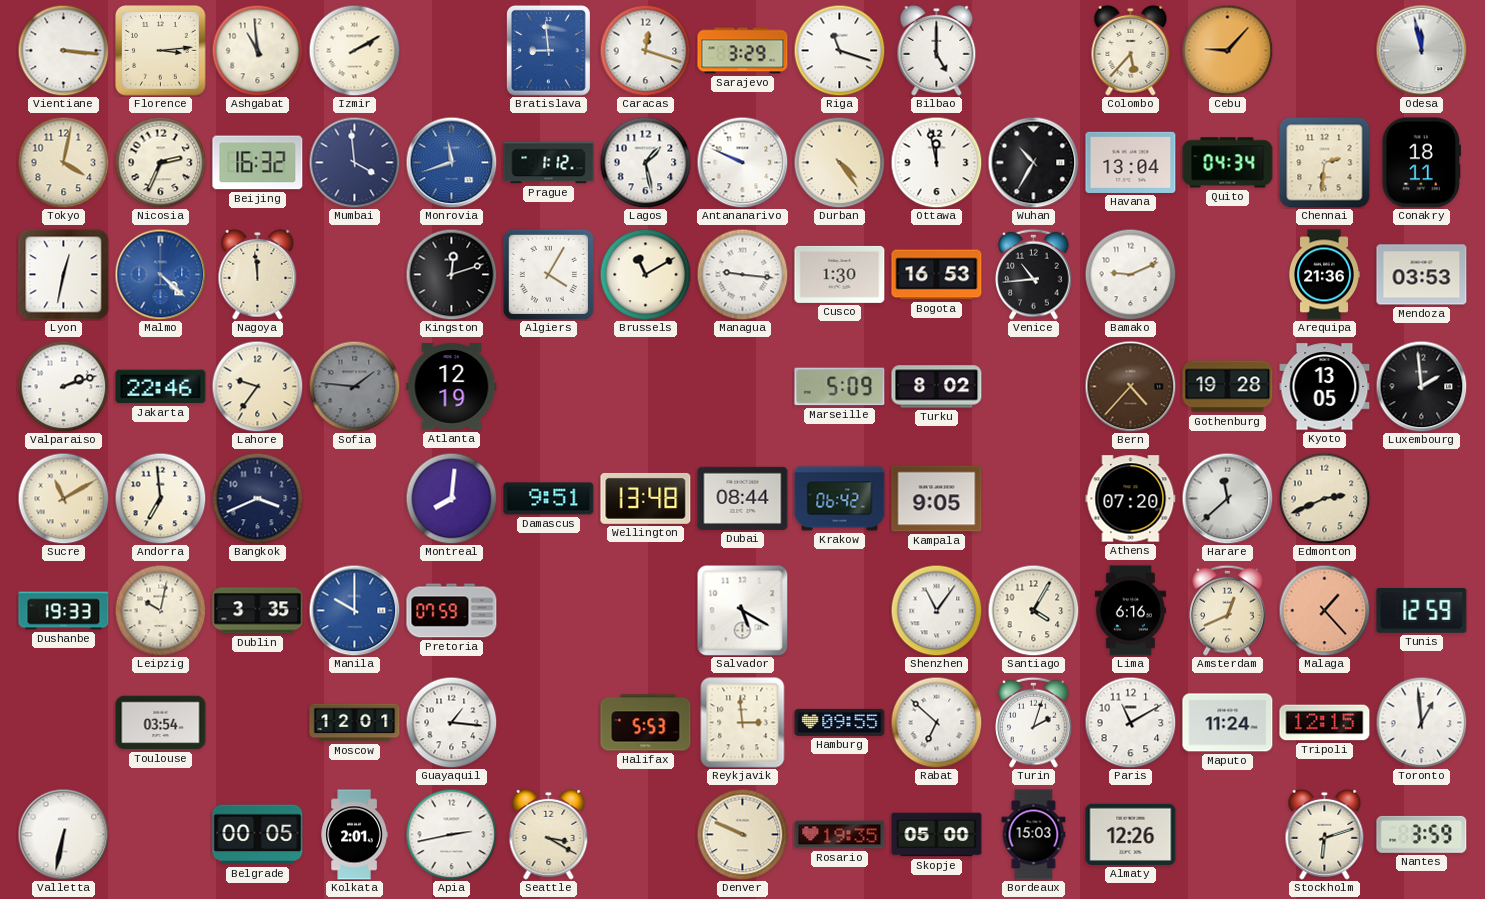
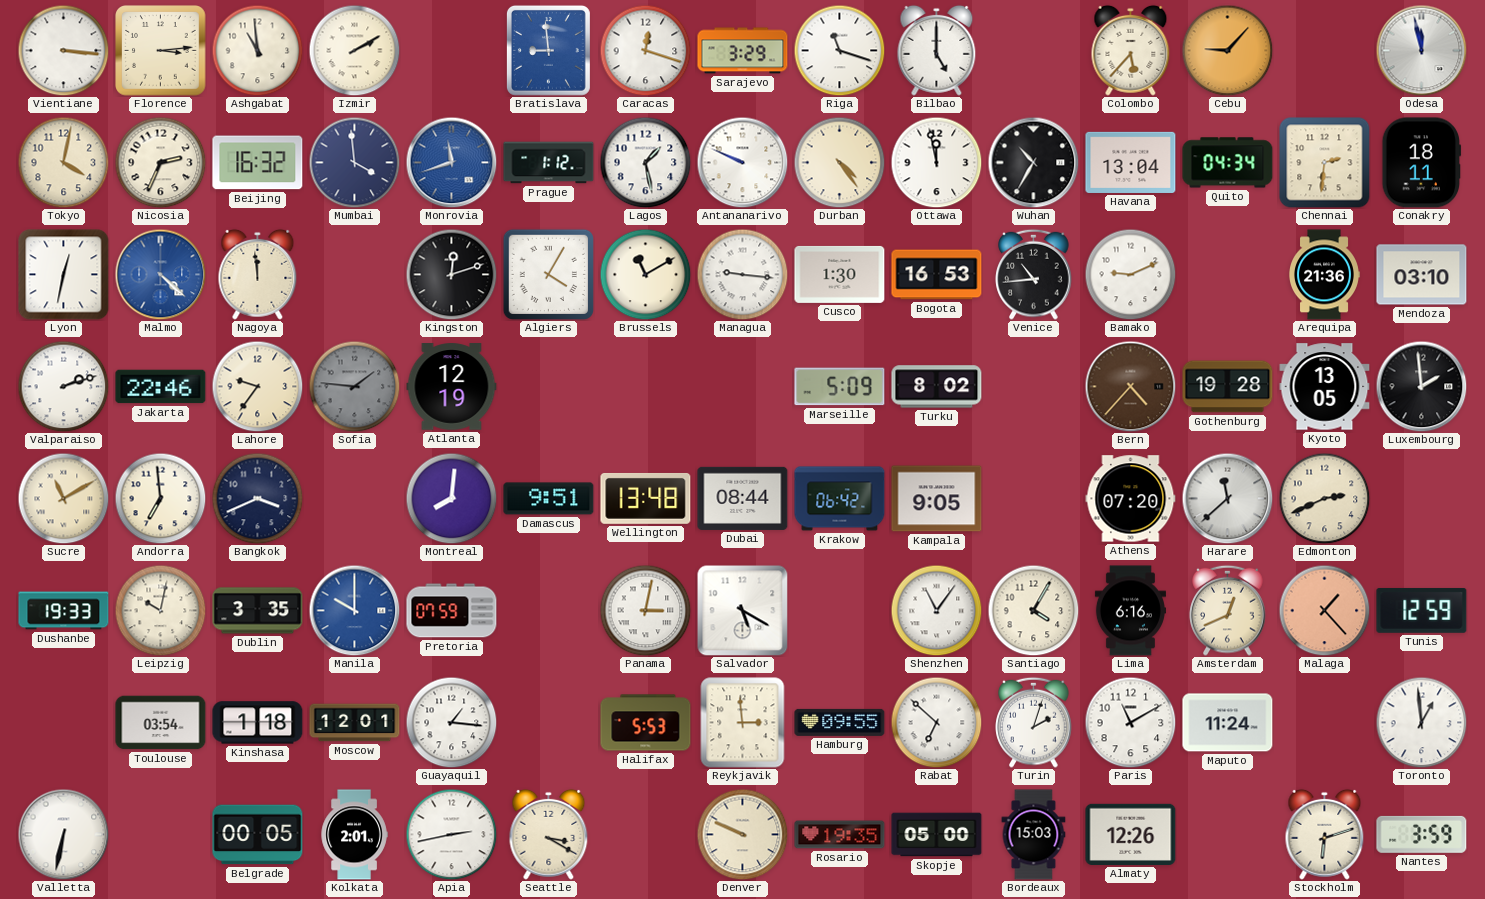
Mendoza: 03:53 -> 03:10
Panama: none -> 3:02
Kinshasa: none -> 1:18
Tripoli: 12:15 -> none
